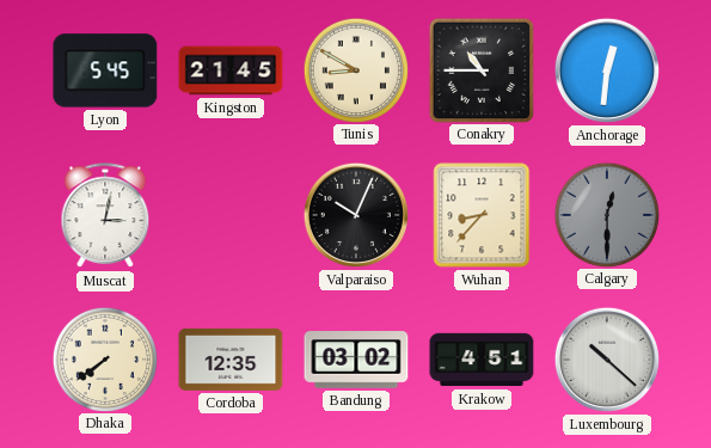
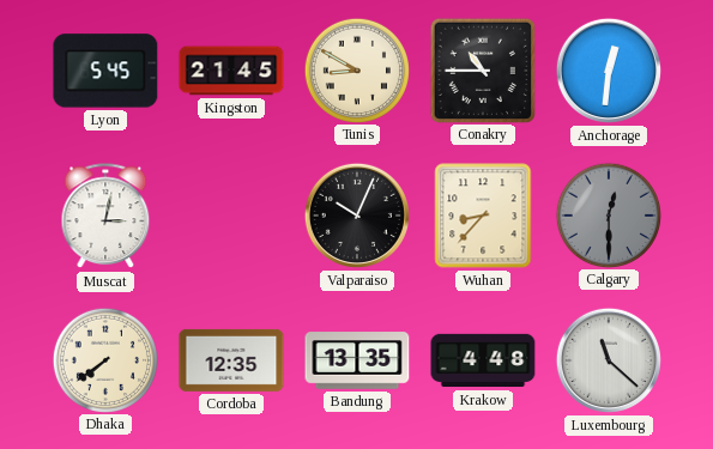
Bandung: 03:02 -> 13:35
Krakow: 4:51 -> 4:48
Luxembourg: 10:22 -> 11:22
